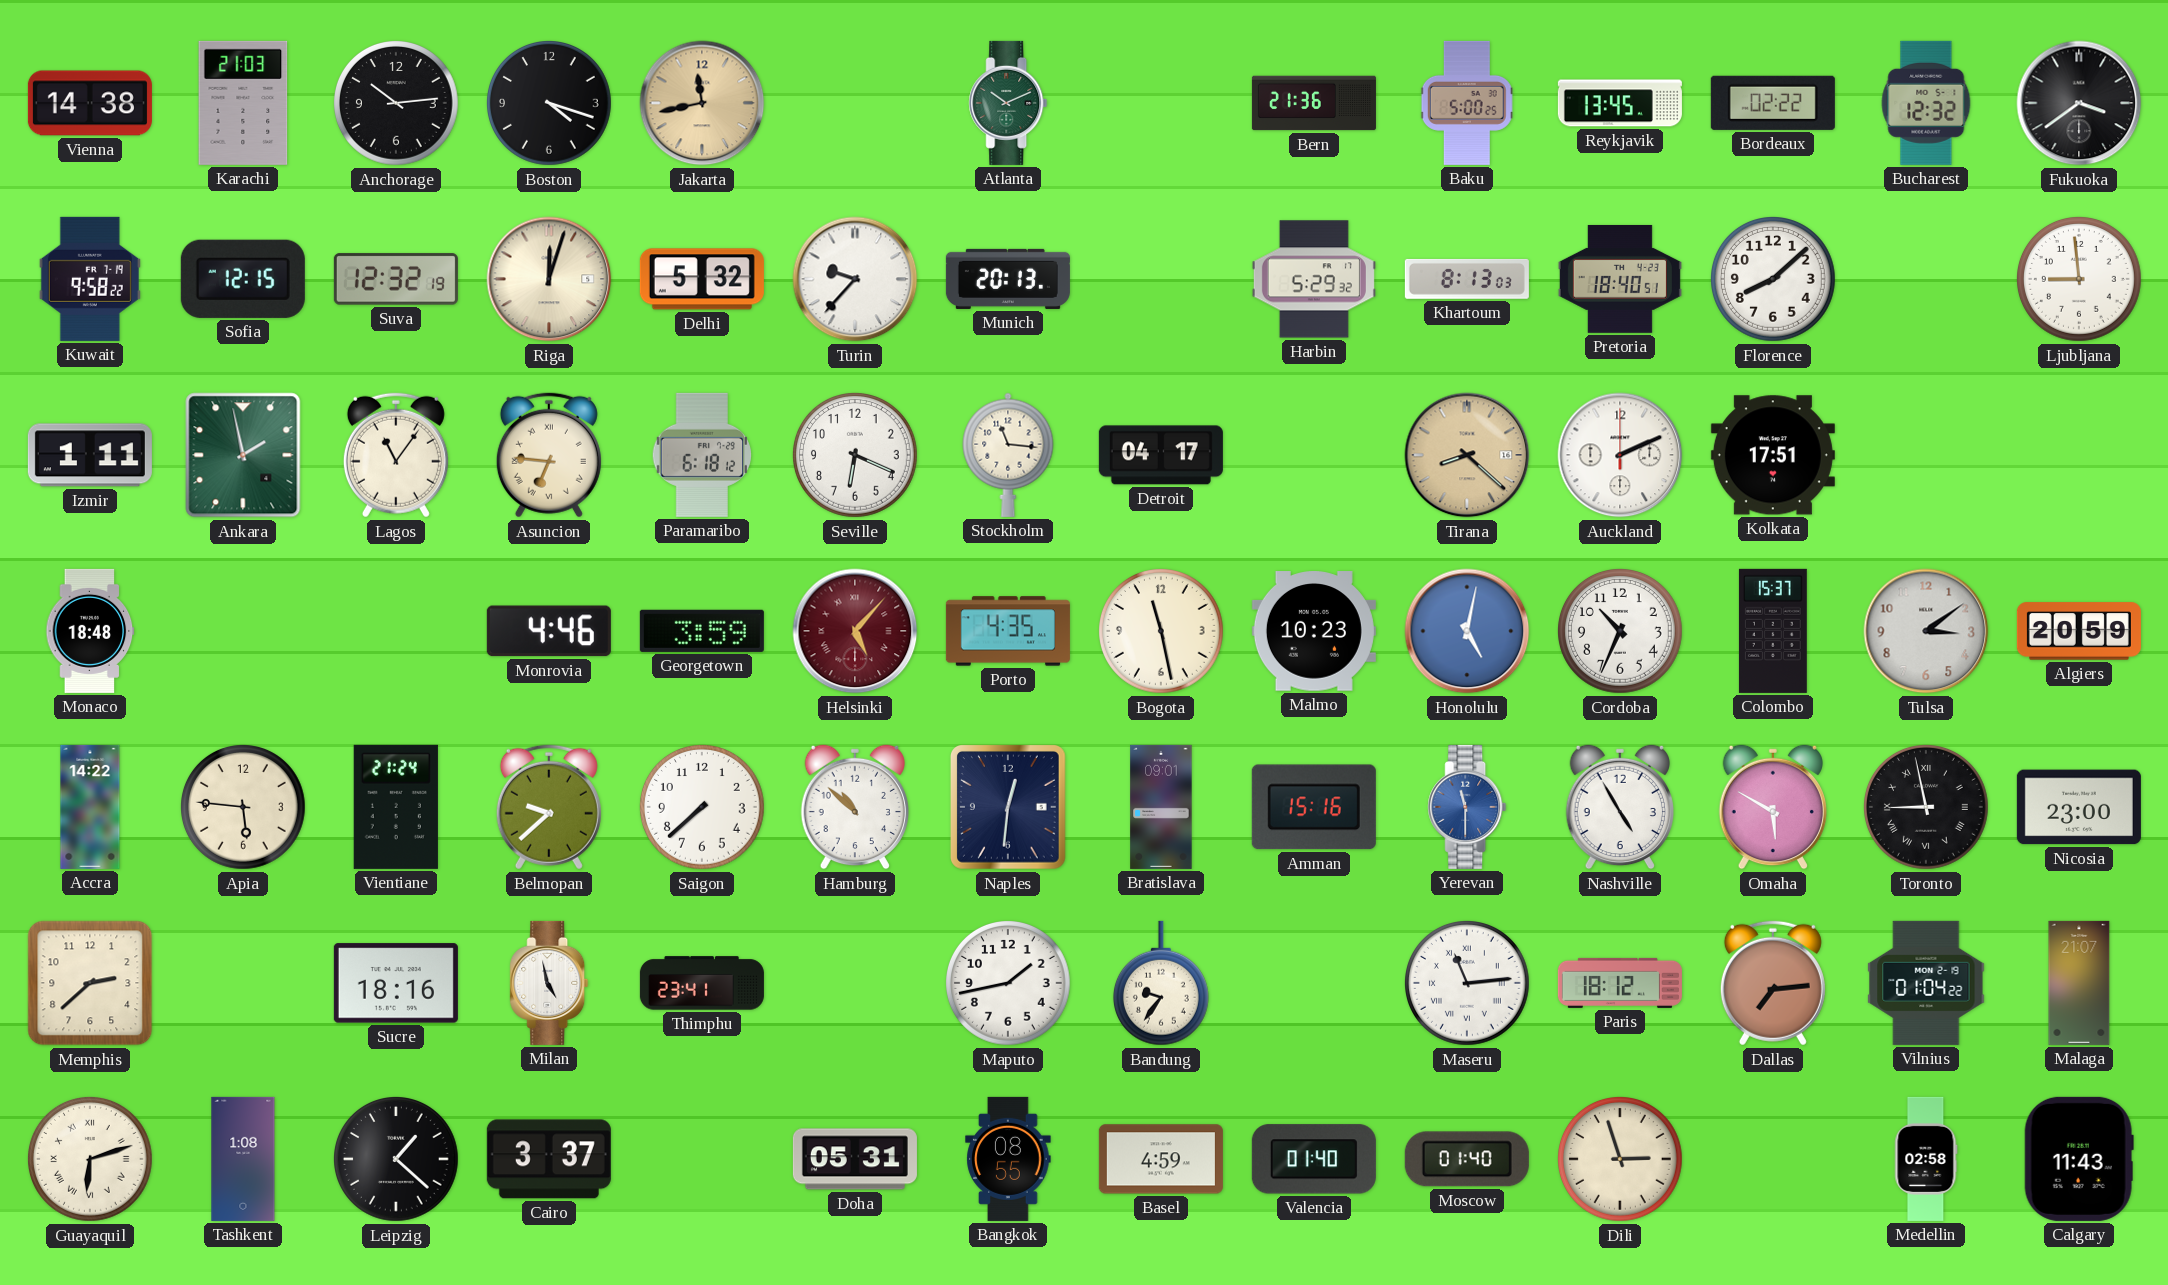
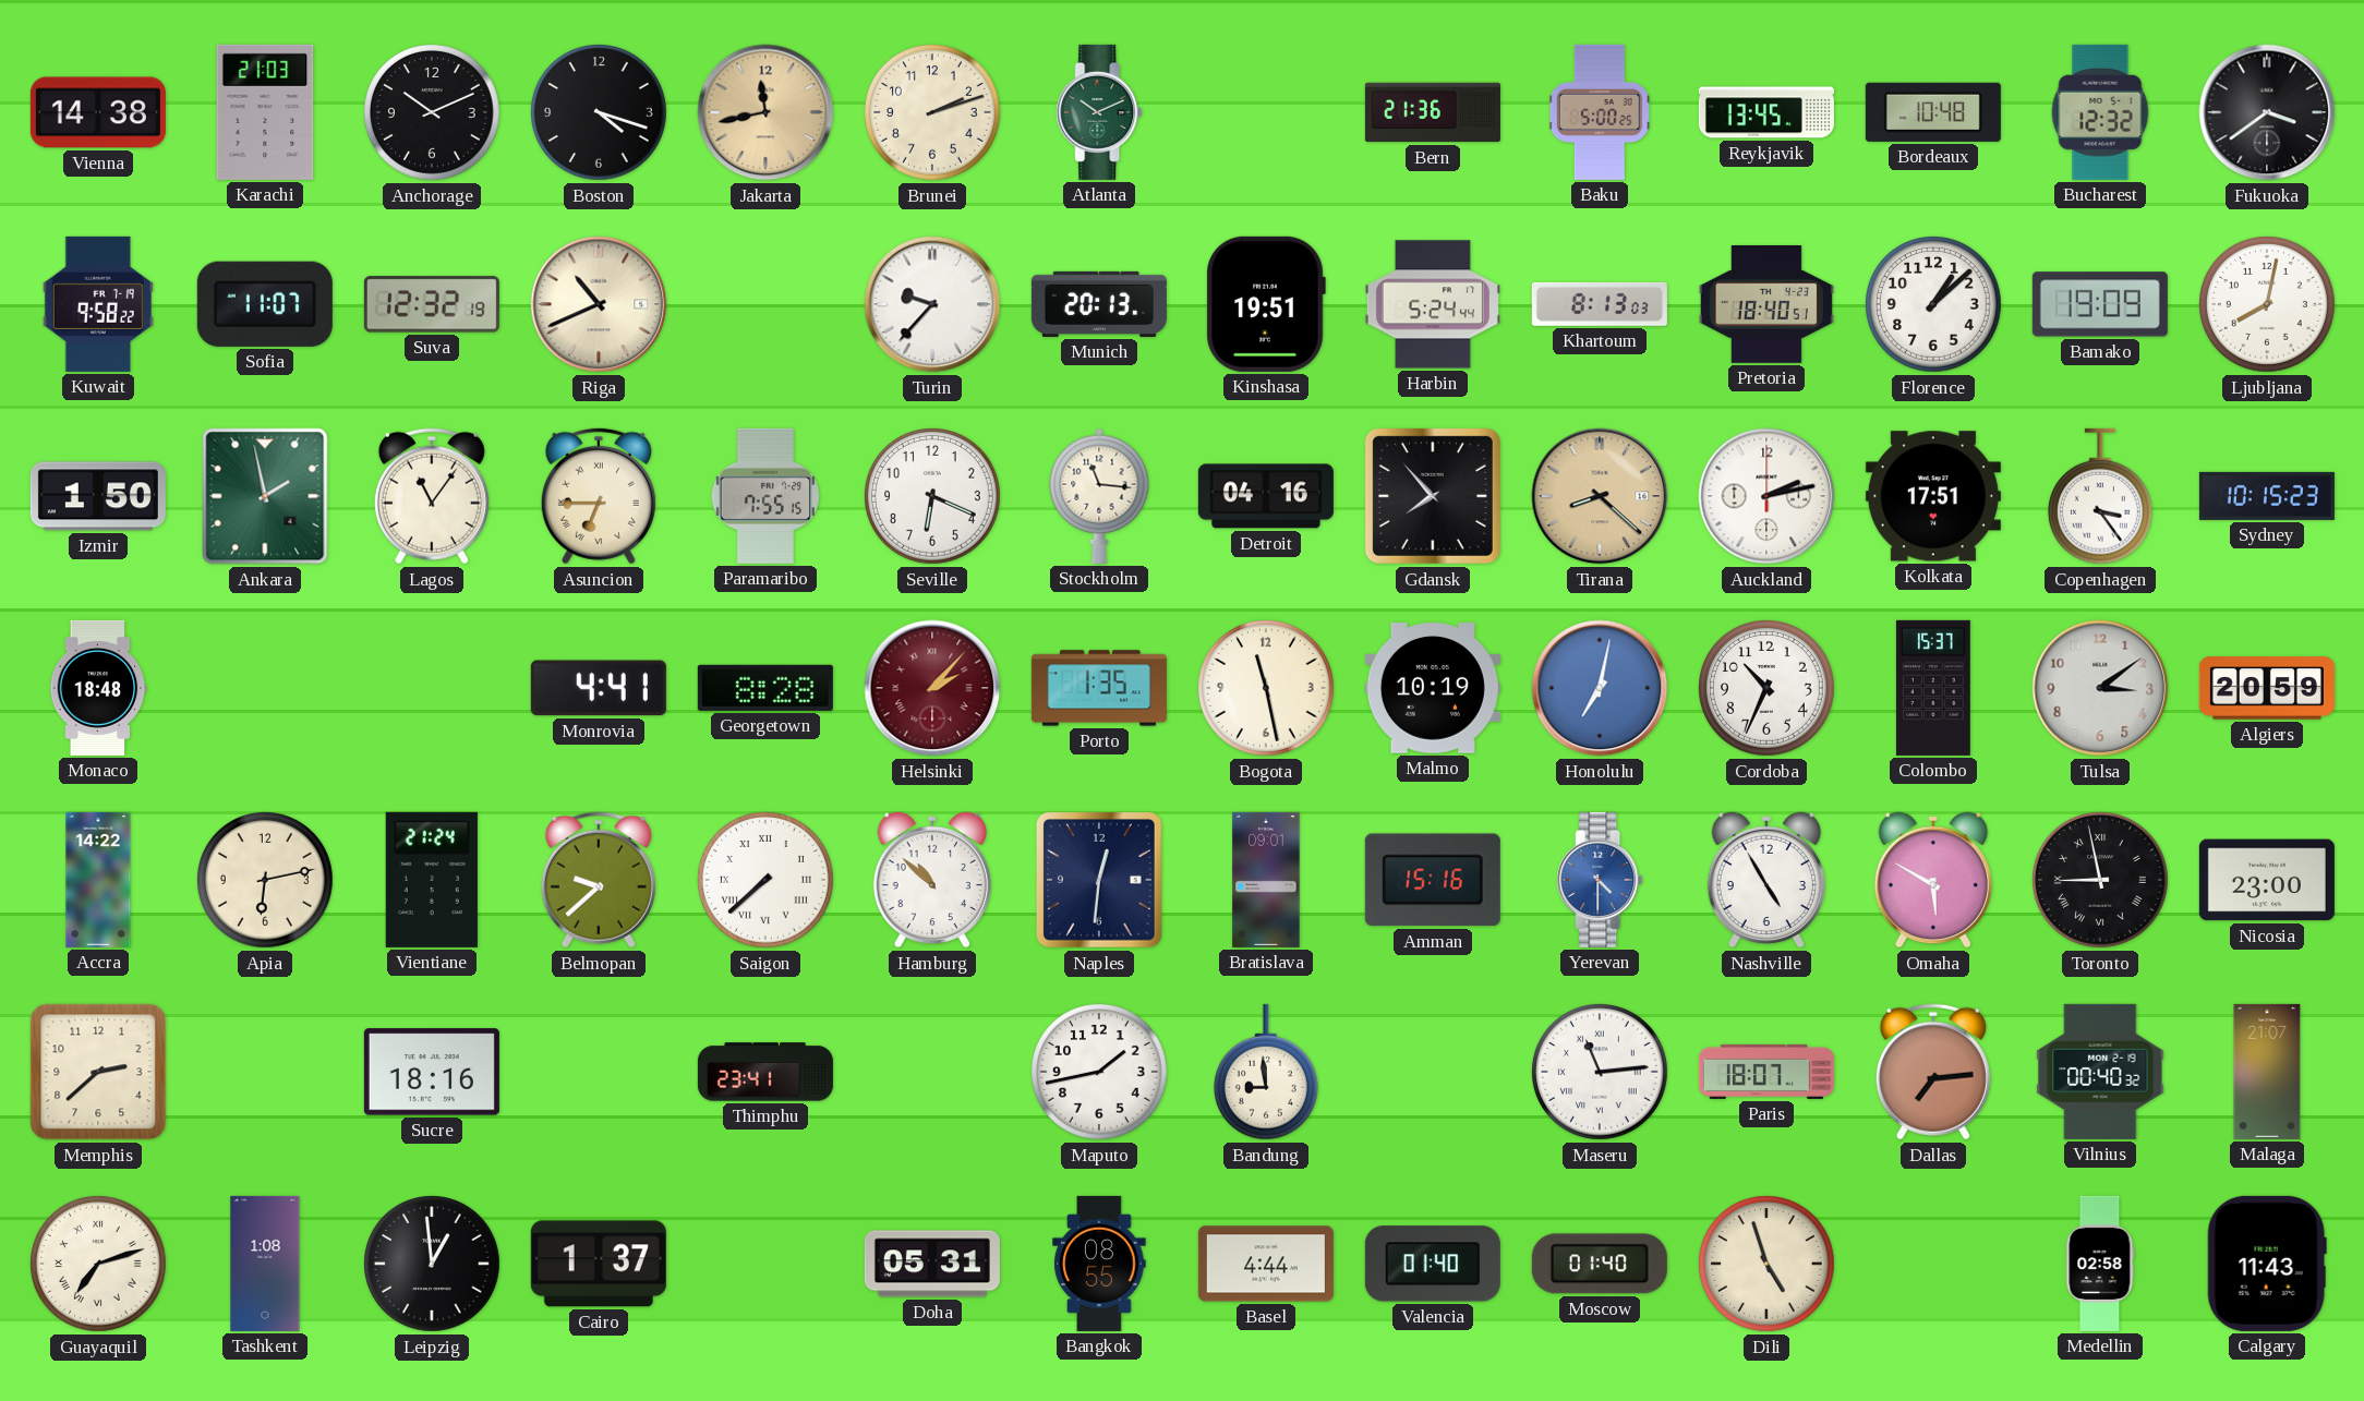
Anchorage: 10:14 -> 10:11
Brunei: none -> 2:12
Bordeaux: 02:22 -> 10:48
Sofia: 12:15 -> 11:07
Riga: 12:03 -> 10:41
Delhi: 5:32 -> none
Kinshasa: none -> 19:51
Harbin: 5:29 -> 5:24
Florence: 8:08 -> 1:08
Bamako: none -> 19:09
Ljubljana: 8:59 -> 8:02
Izmir: 1:11 -> 1:50
Asuncion: 6:46 -> 6:45
Paramaribo: 6:18 -> 7:55
Detroit: 04:17 -> 04:16
Gdansk: none -> 7:53
Auckland: 2:11 -> 2:13
Copenhagen: none -> 3:24
Sydney: none -> 10:15
Monrovia: 4:46 -> 4:41
Georgetown: 3:59 -> 8:28
Helsinki: 5:07 -> 2:07
Porto: 4:35 -> 1:35
Malmo: 10:23 -> 10:19
Honolulu: 5:02 -> 7:02
Apia: 5:46 -> 6:13
Saigon numerals: Arabic -> Roman
Yerevan: 11:30 -> 4:30
Milan: 4:58 -> none
Bandung: 9:36 -> 8:59
Paris: 18:12 -> 18:07
Vilnius: 01:04 -> 00:40
Guayaquil: 6:12 -> 7:12
Leipzig: 1:22 -> 12:59
Cairo: 3:37 -> 1:37
Basel: 4:59 -> 4:44
Dili: 2:57 -> 4:57
